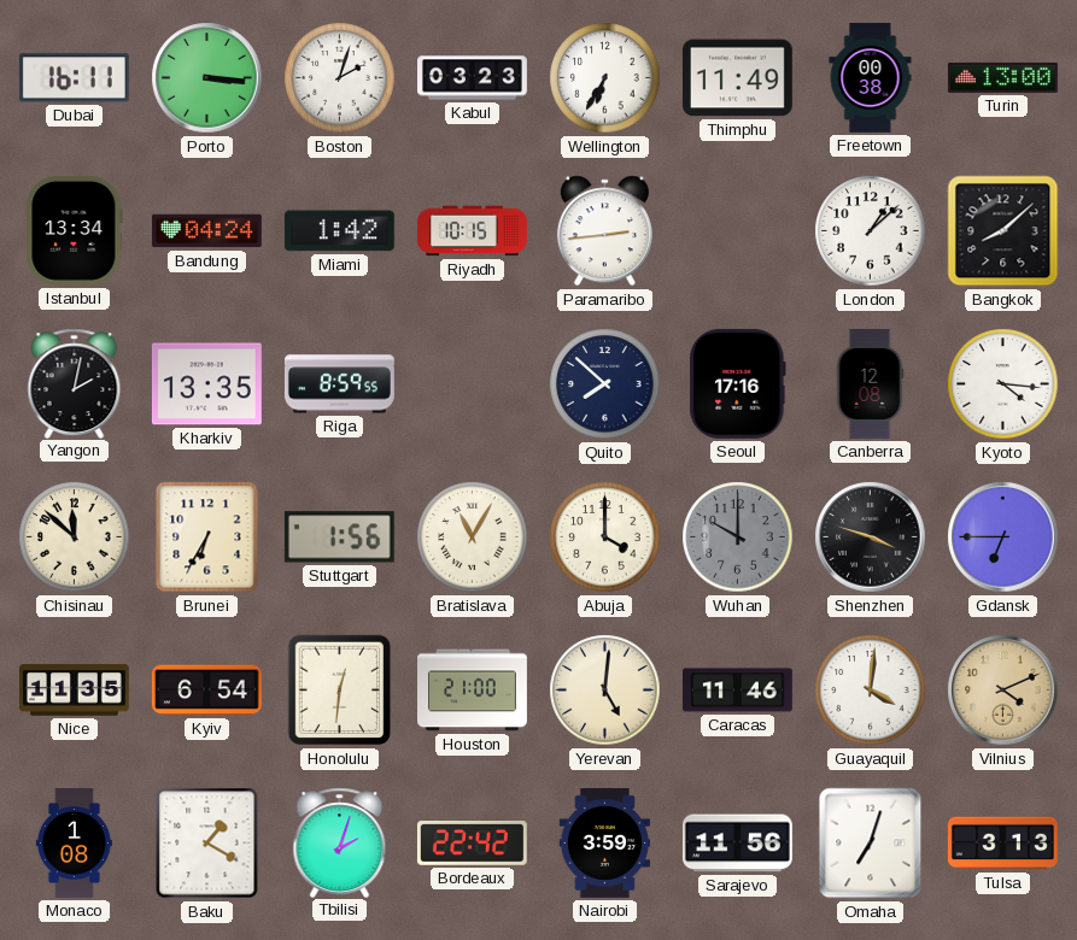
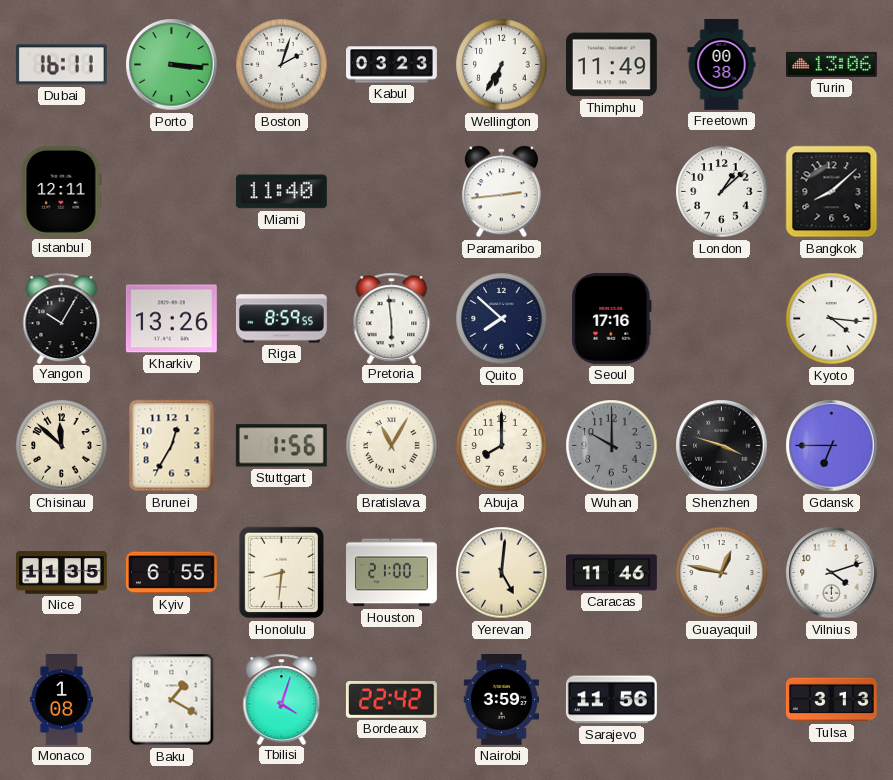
Turin: 13:00 -> 13:06
Istanbul: 13:34 -> 12:11
Bandung: 04:24 -> none
Miami: 1:42 -> 11:40
Riyadh: 10:15 -> none
Yangon: 2:02 -> 10:05
Kharkiv: 13:35 -> 13:26
Pretoria: none -> 5:59
Canberra: 12:08 -> none
Brunei: 6:35 -> 12:35
Abuja: 4:00 -> 8:00
Kyiv: 6:54 -> 6:55
Honolulu: 12:31 -> 8:31
Guayaquil: 4:01 -> 12:47
Vilnius: 4:11 -> 4:12
Vilnius dial: champagne -> white
Tbilisi: 2:03 -> 4:03
Omaha: 7:03 -> none
